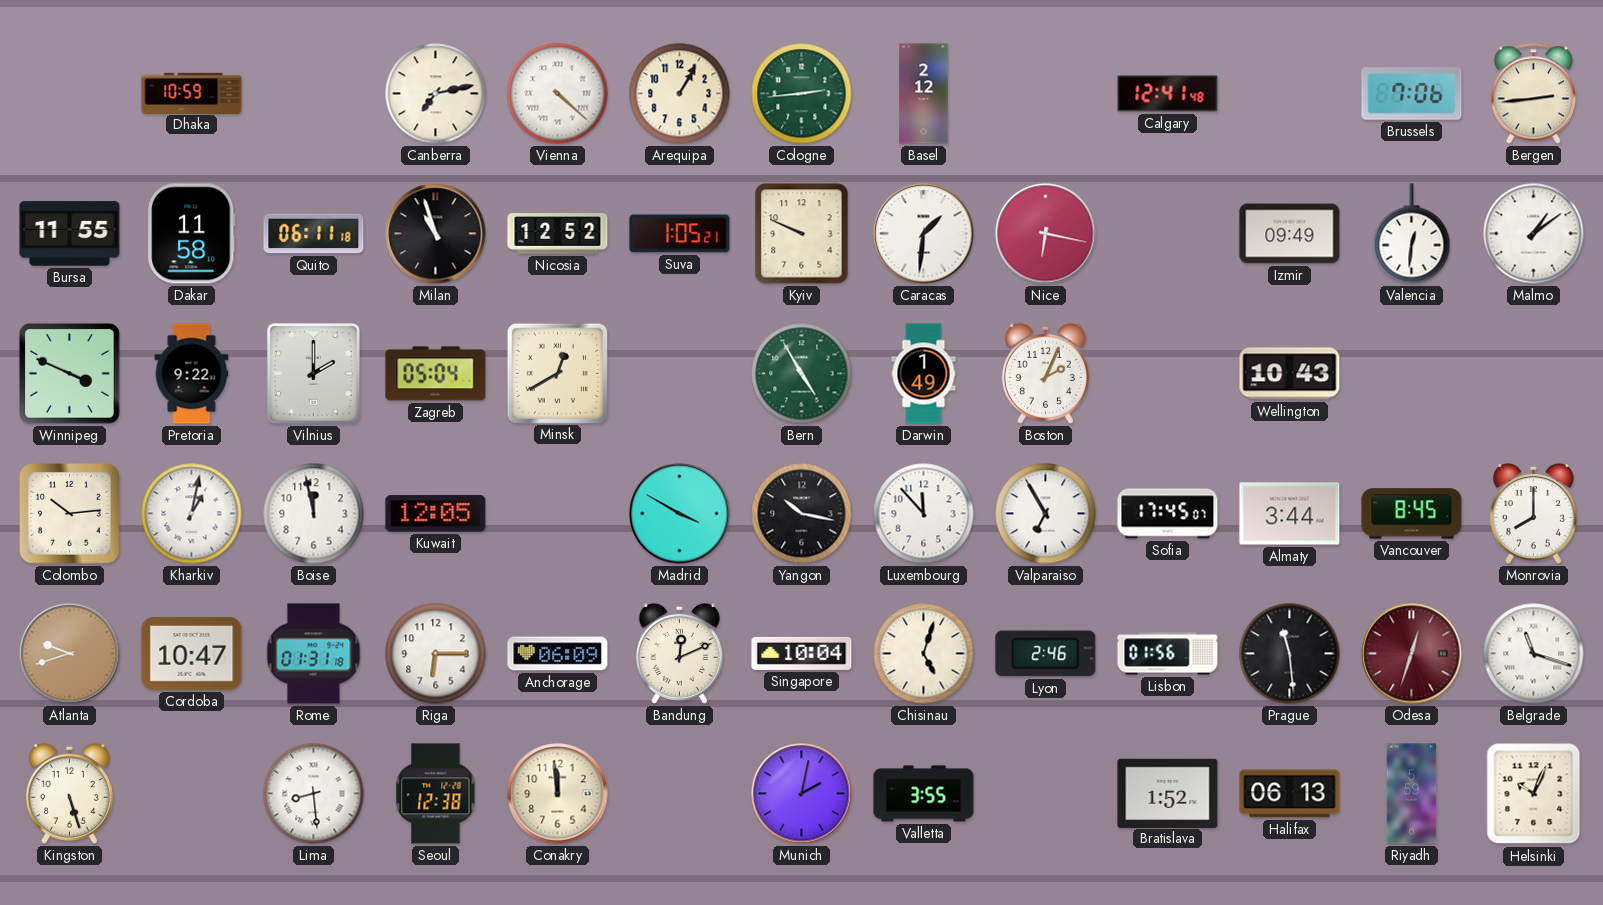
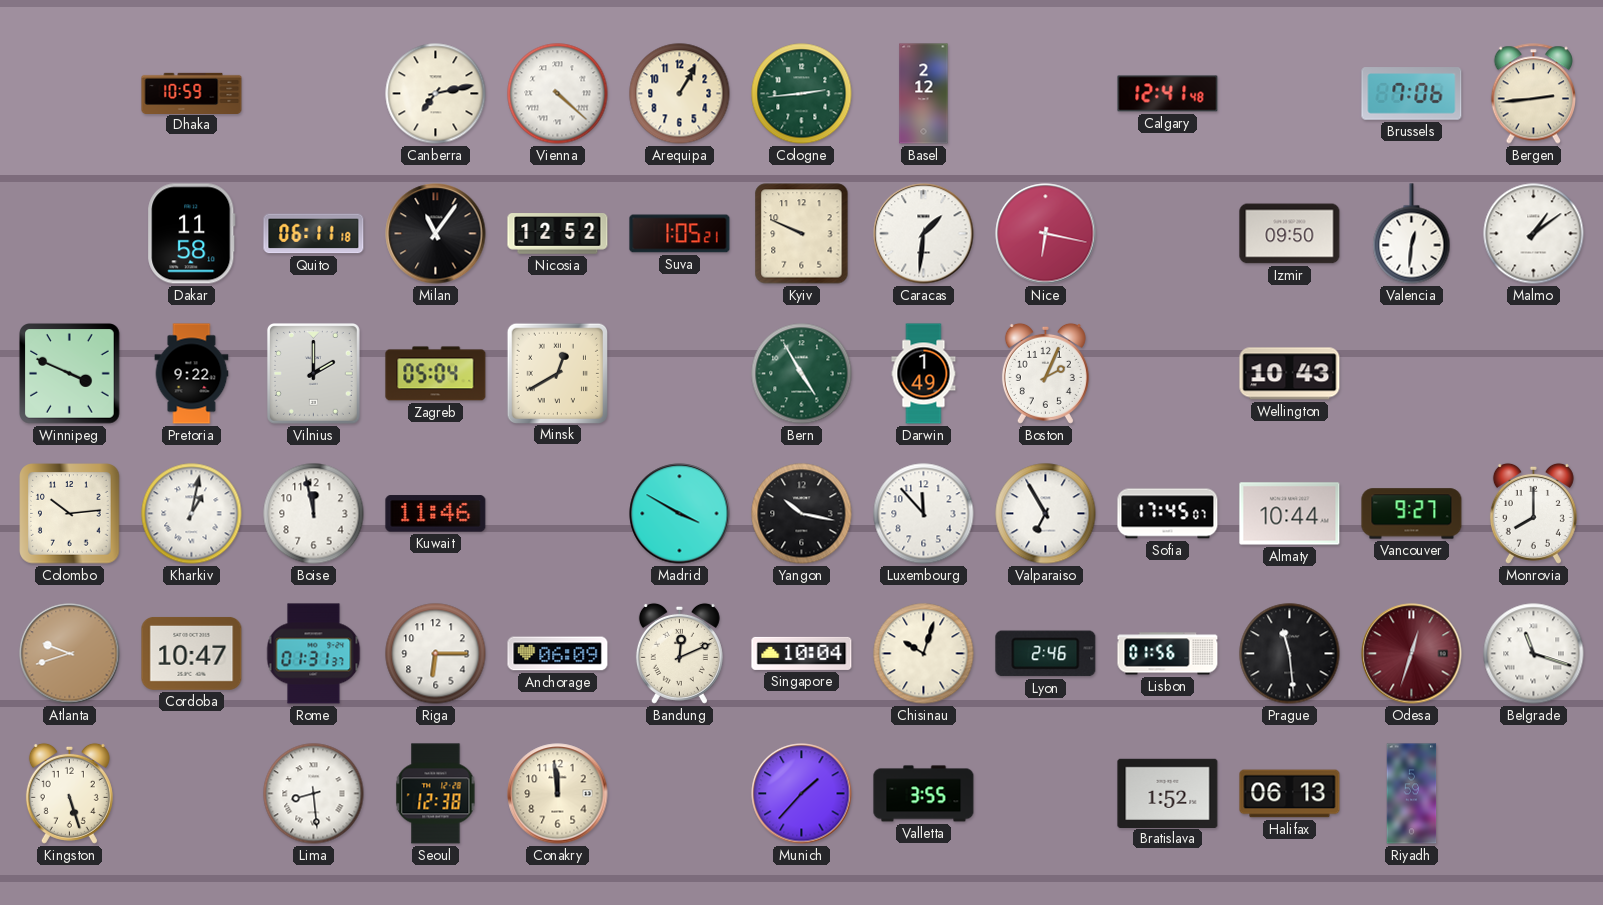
Bursa: 11:55 -> none
Milan: 10:57 -> 11:06
Izmir: 09:49 -> 09:50
Kuwait: 12:05 -> 11:46
Almaty: 3:44 -> 10:44
Vancouver: 8:45 -> 9:27
Rome: 01:31:18 -> 01:31:37
Chisinau: 5:03 -> 10:03
Munich: 2:02 -> 1:37
Helsinki: 10:04 -> none
